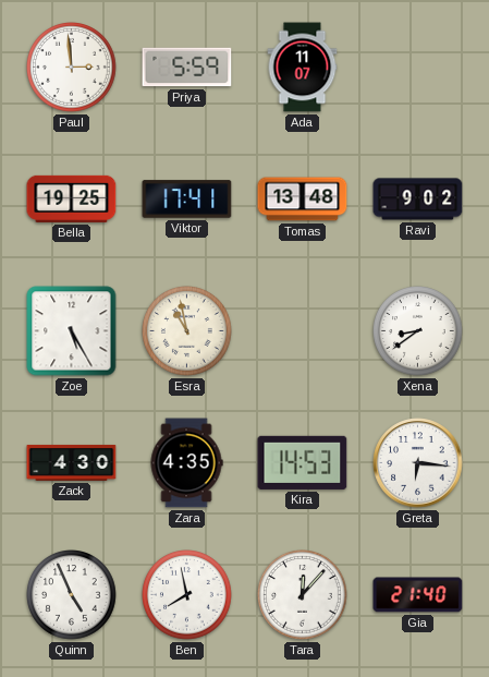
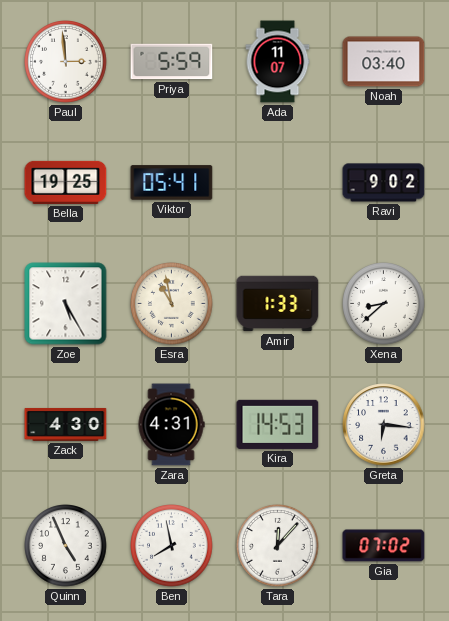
Noah: none -> 03:40
Viktor: 17:41 -> 05:41
Tomas: 13:48 -> none
Amir: none -> 1:33
Xena: 8:39 -> 8:38
Zara: 4:35 -> 4:31
Gia: 21:40 -> 07:02
